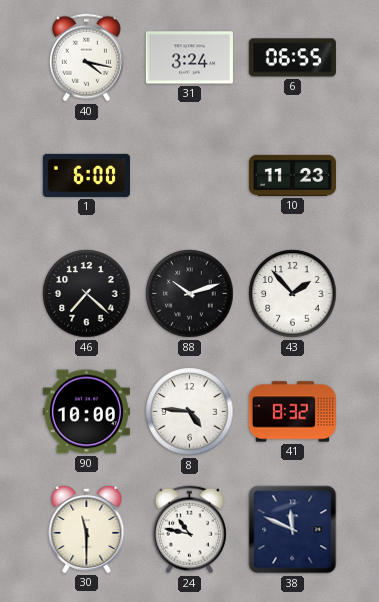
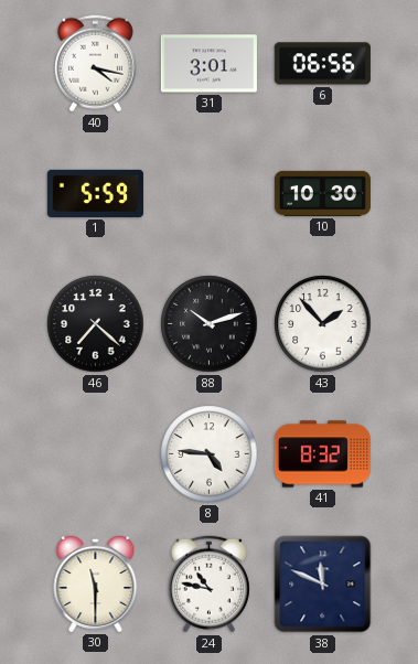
31: 3:24 -> 3:01
6: 06:55 -> 06:56
1: 6:00 -> 5:59
10: 11:23 -> 10:30
90: 10:00 -> none
